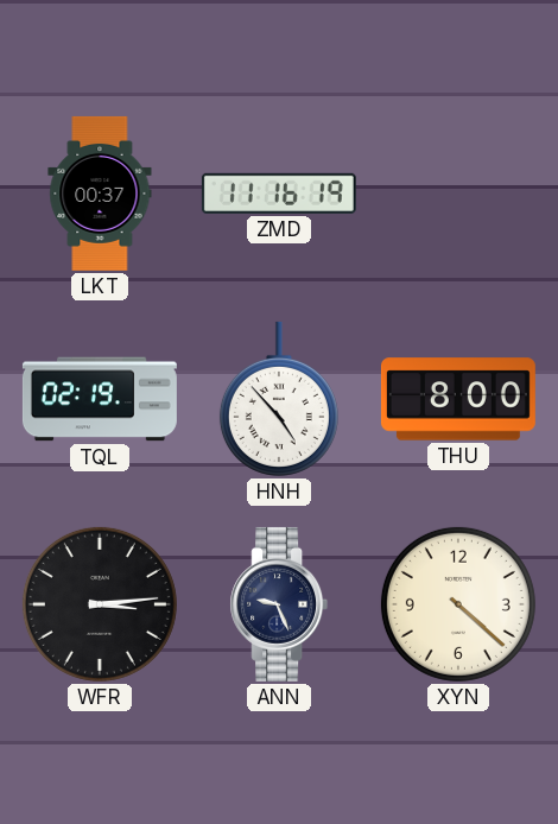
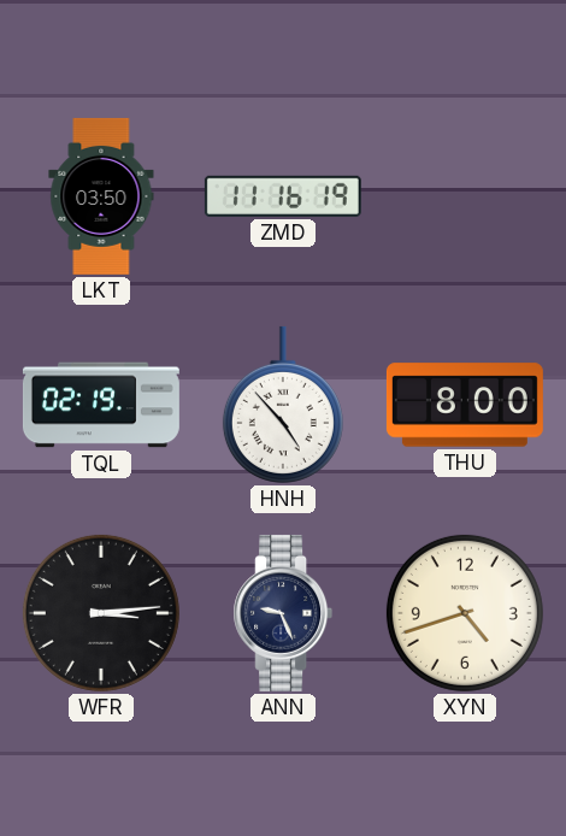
LKT: 00:37 -> 03:50
XYN: 4:22 -> 4:42
